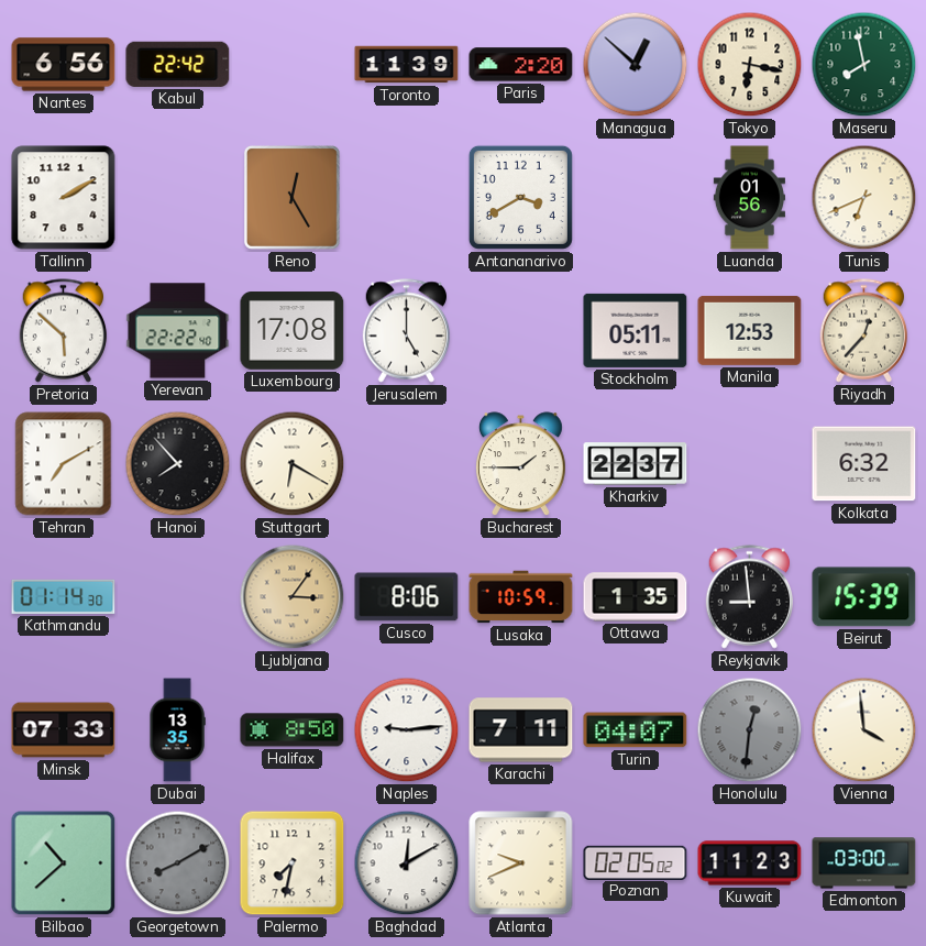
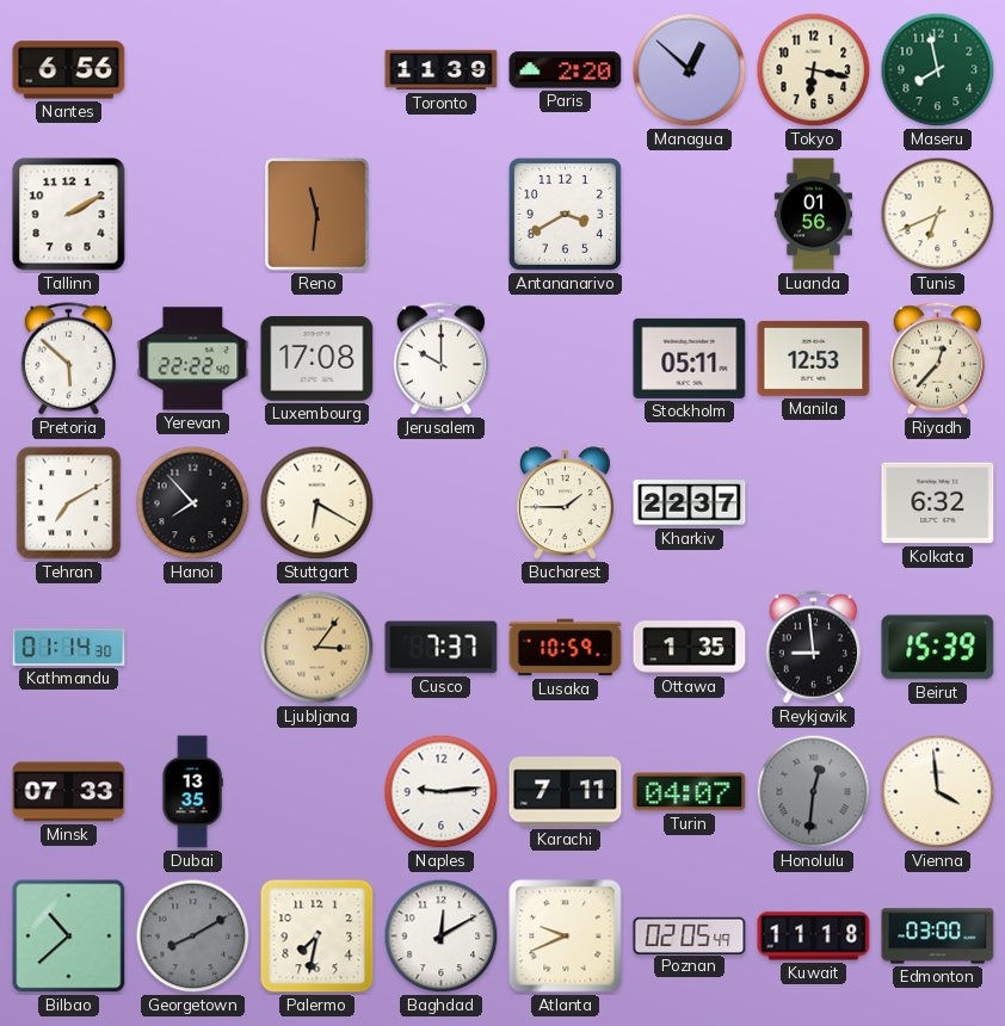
Kabul: 22:42 -> none
Reno: 12:25 -> 11:31
Jerusalem: 5:00 -> 10:00
Cusco: 8:06 -> 7:37
Halifax: 8:50 -> none
Poznan: 02:05:02 -> 02:05:49
Kuwait: 11:23 -> 11:18
